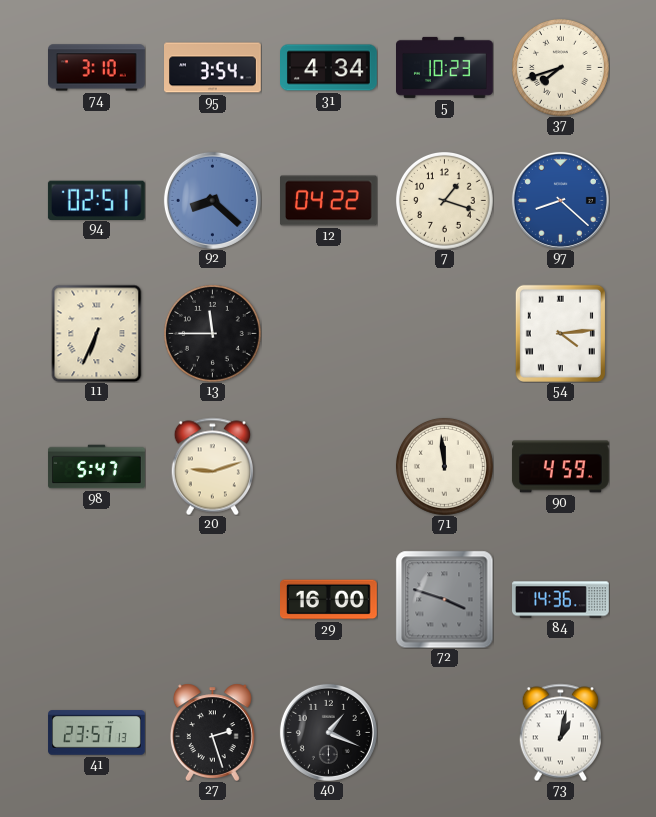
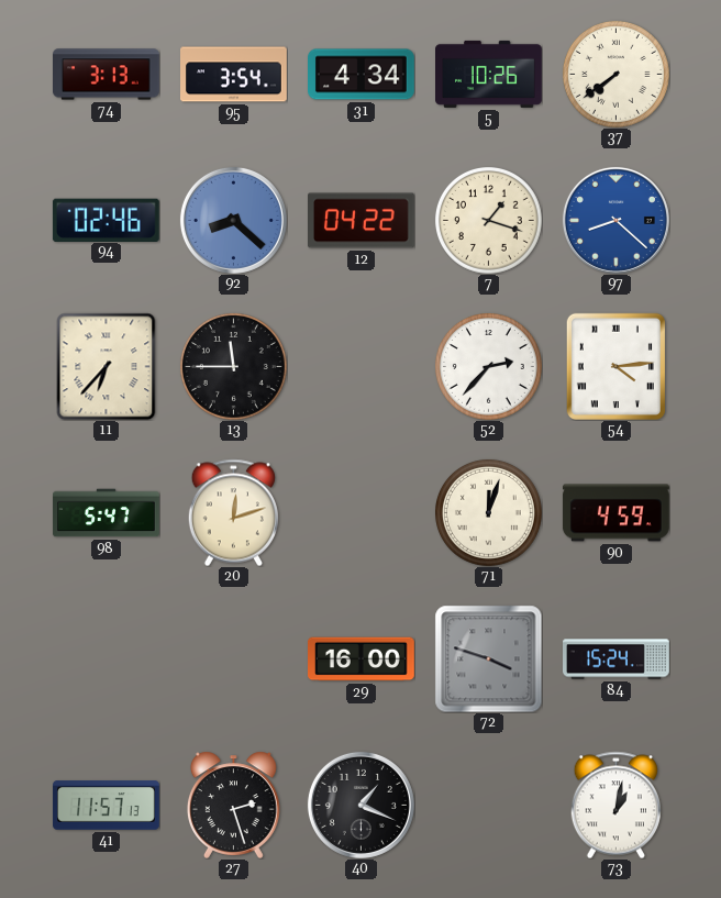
74: 3:10 -> 3:13
5: 10:23 -> 10:26
37: 7:42 -> 7:39
94: 02:51 -> 02:46
11: 6:34 -> 6:37
52: none -> 2:37
20: 9:12 -> 12:12
71: 11:59 -> 12:03
84: 14:36 -> 15:24
41: 23:57 -> 11:57
